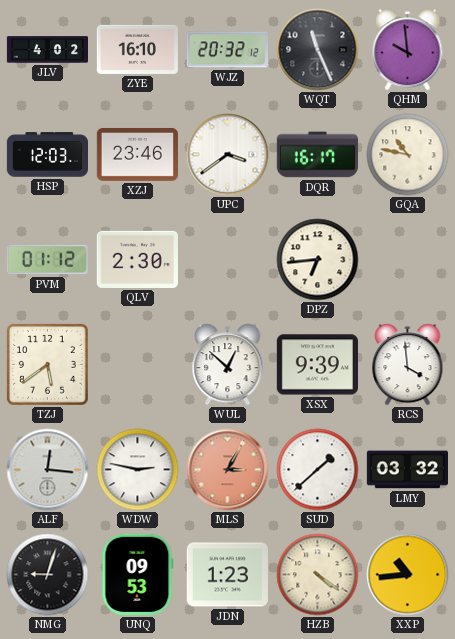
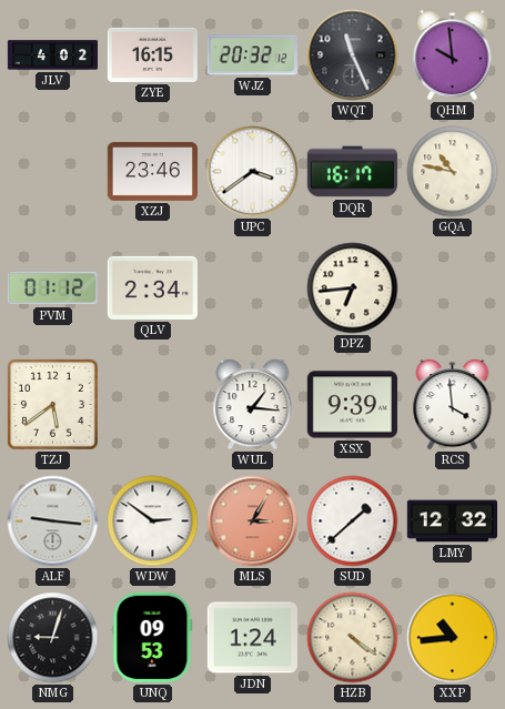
ZYE: 16:10 -> 16:15
HSP: 12:03 -> none
QLV: 2:30 -> 2:34
WUL: 12:52 -> 1:16
ALF: 12:16 -> 9:16
WDW: 2:47 -> 2:51
LMY: 03:32 -> 12:32
JDN: 1:23 -> 1:24
